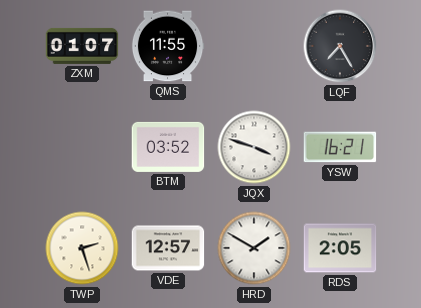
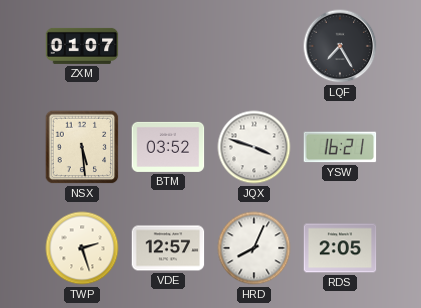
QMS: 11:55 -> none
NSX: none -> 5:29
HRD: 1:50 -> 8:04
